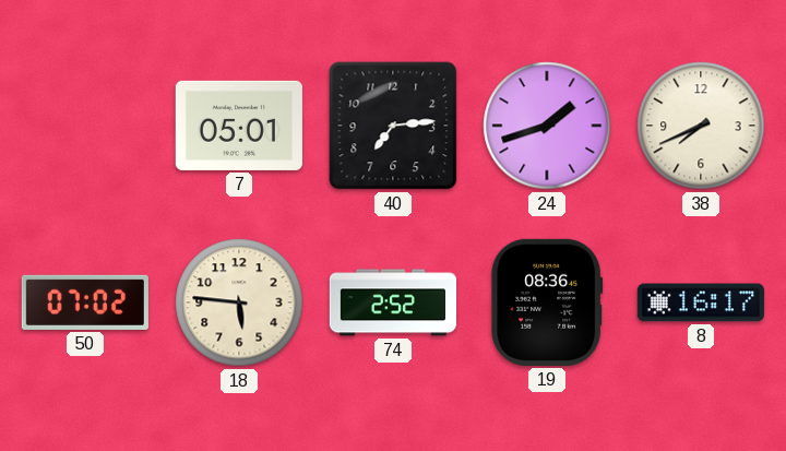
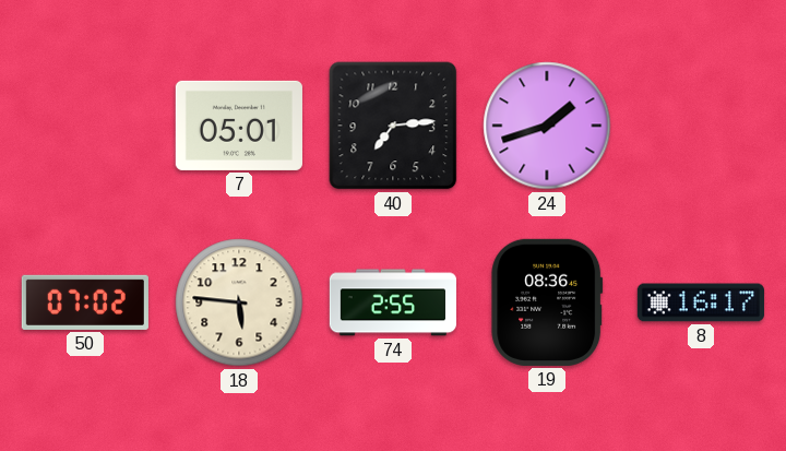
38: 7:41 -> none
74: 2:52 -> 2:55
